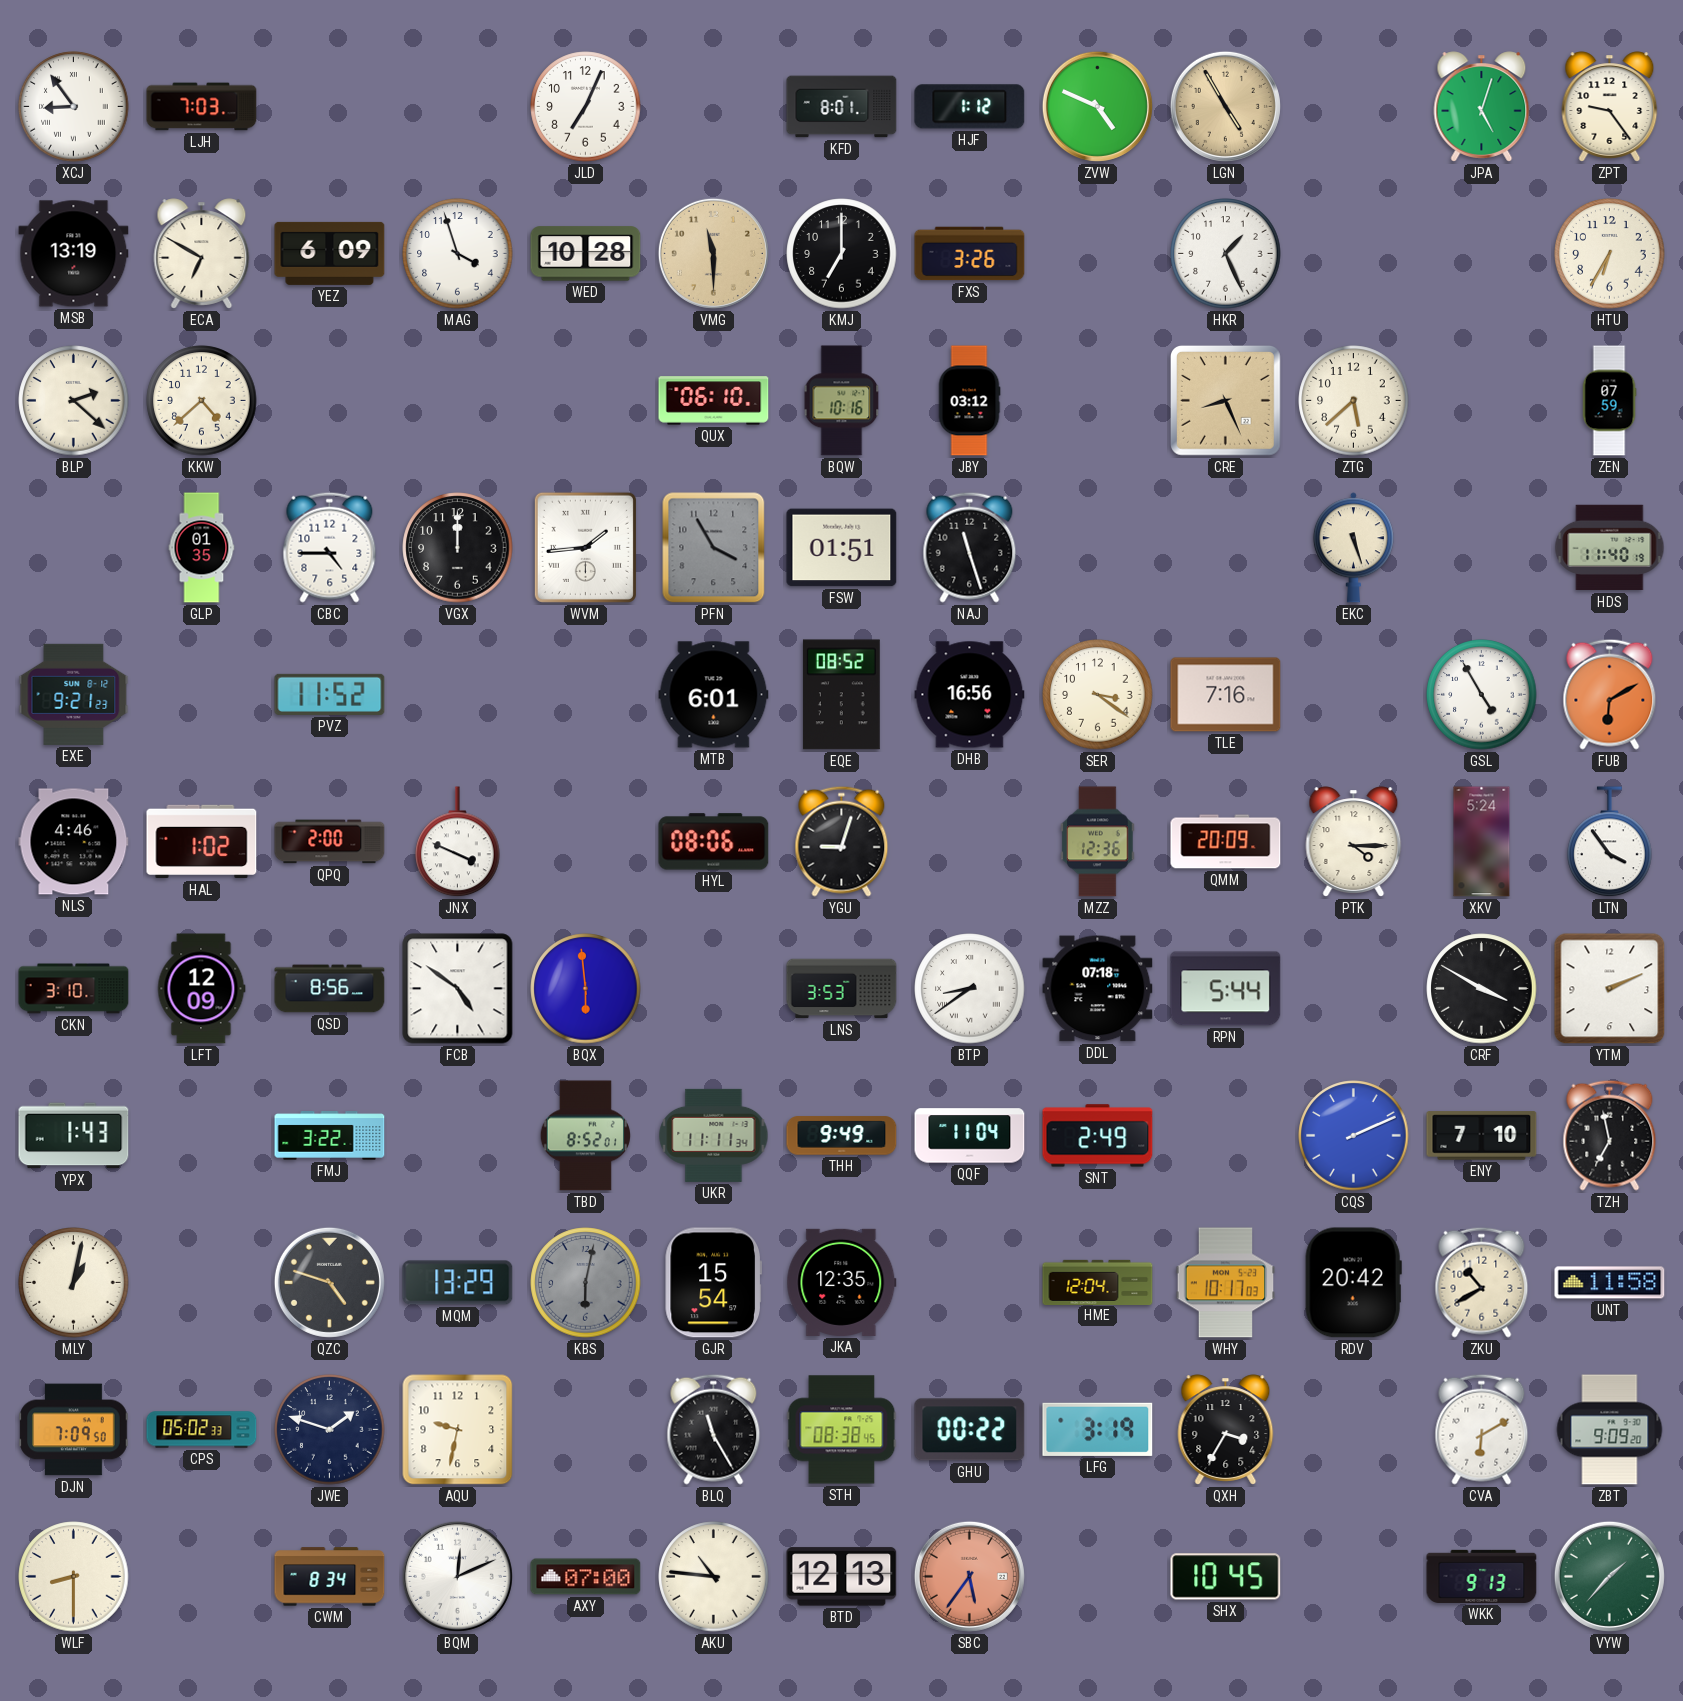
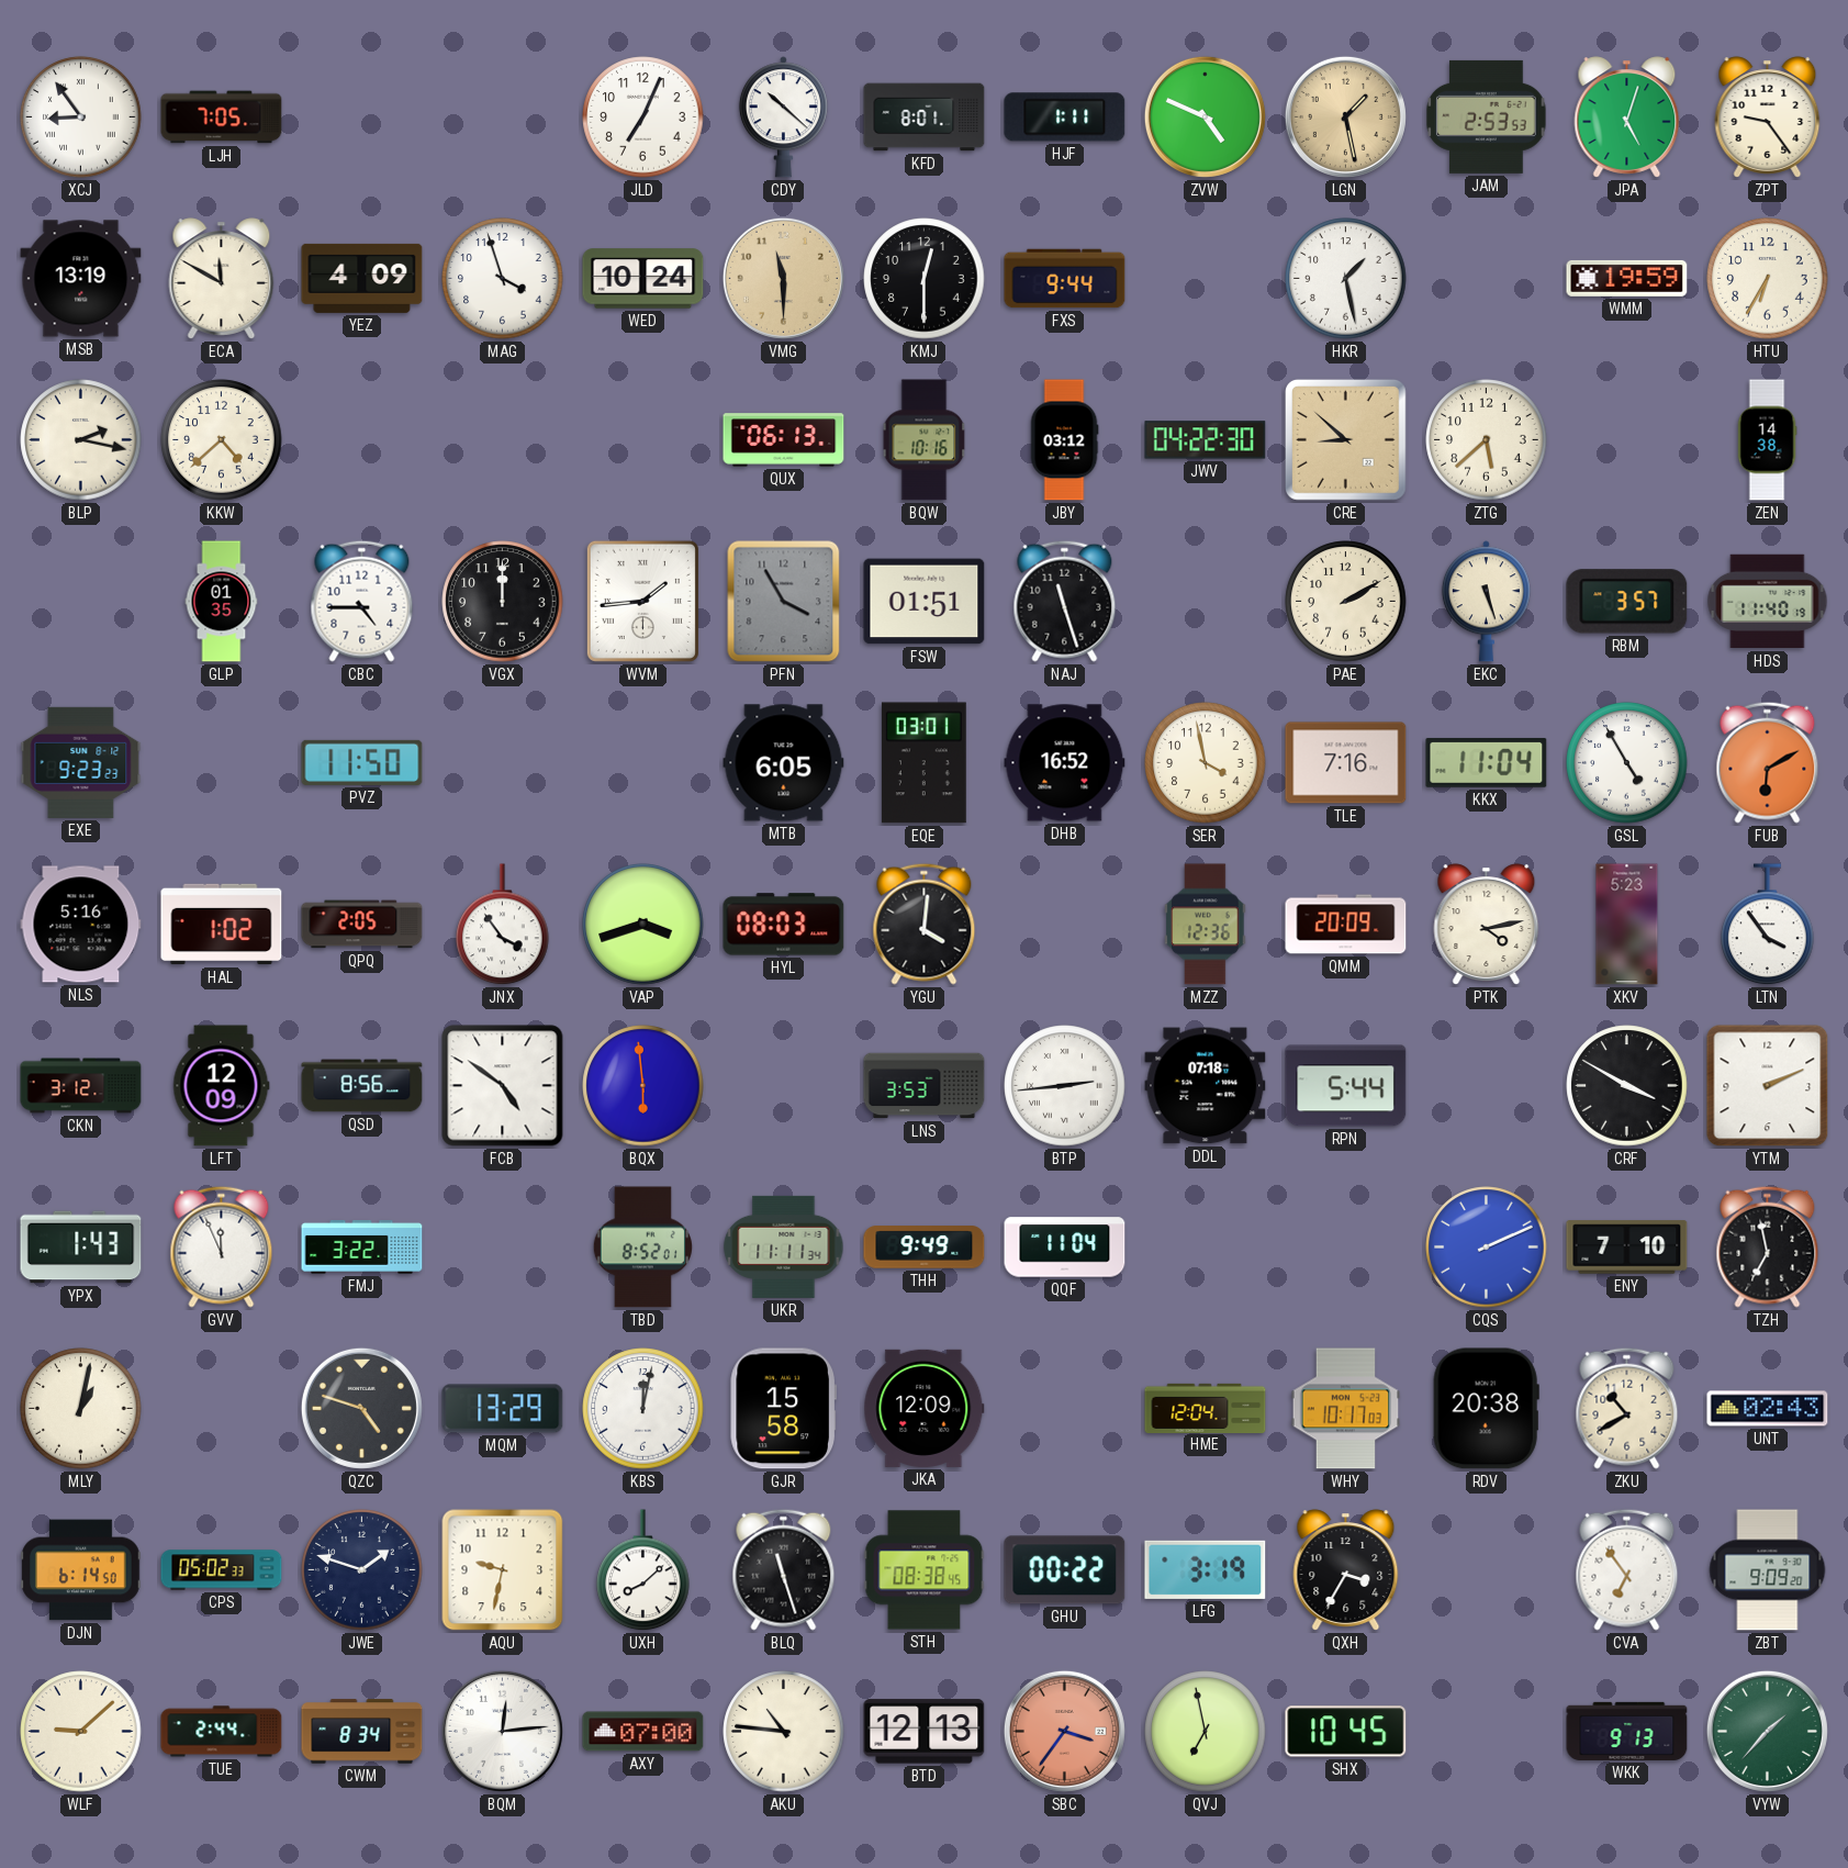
LJH: 7:03 -> 7:05
CDY: none -> 10:22
HJF: 1:12 -> 1:11
LGN: 4:55 -> 1:28
JAM: none -> 2:53
ECA: 6:50 -> 11:50
YEZ: 6:09 -> 4:09
WED: 10:28 -> 10:24
KMJ: 7:00 -> 12:30
FXS: 3:26 -> 9:44
HKR: 1:26 -> 1:28
WMM: none -> 19:59
BLP: 2:22 -> 2:17
QUX: 06:10 -> 06:13
JWV: none -> 04:22
CRE: 8:26 -> 8:52
ZEN: 07:59 -> 14:38
PAE: none -> 2:10
RBM: none -> 3:57
EXE: 9:21 -> 9:23
PVZ: 11:52 -> 11:50
MTB: 6:01 -> 6:05
EQE: 08:52 -> 03:01
DHB: 16:56 -> 16:52
SER: 3:21 -> 3:58
KKX: none -> 11:04
NLS: 4:46 -> 5:16
QPQ: 2:00 -> 2:05
JNX: 3:49 -> 3:54
VAP: none -> 3:42
HYL: 08:06 -> 08:03
YGU: 9:03 -> 4:01
PTK: 4:15 -> 4:13
XKV: 5:24 -> 5:23
CKN: 3:10 -> 3:12
BTP: 8:39 -> 2:44
GVV: none -> 11:56
SNT: 2:49 -> none
KBS: 6:02 -> 12:02
KBS dial: grey -> white
GJR: 15:54 -> 15:58
JKA: 12:35 -> 12:09
RDV: 20:42 -> 20:38
UNT: 11:58 -> 02:43
DJN: 7:09 -> 6:14
UXH: none -> 8:08
BLQ: 11:25 -> 11:27
CVA: 6:10 -> 6:54
WLF: 8:30 -> 9:08
TUE: none -> 2:44
BQM: 12:11 -> 12:14
SBC: 5:36 -> 3:36
QVJ: none -> 6:58
